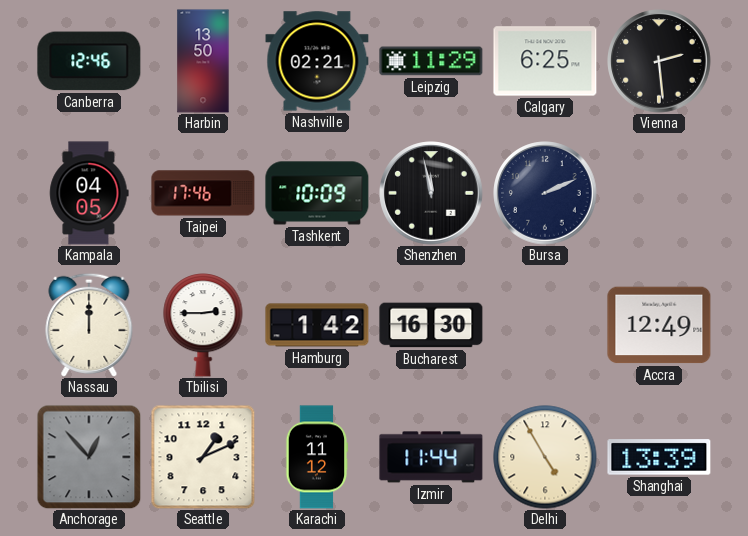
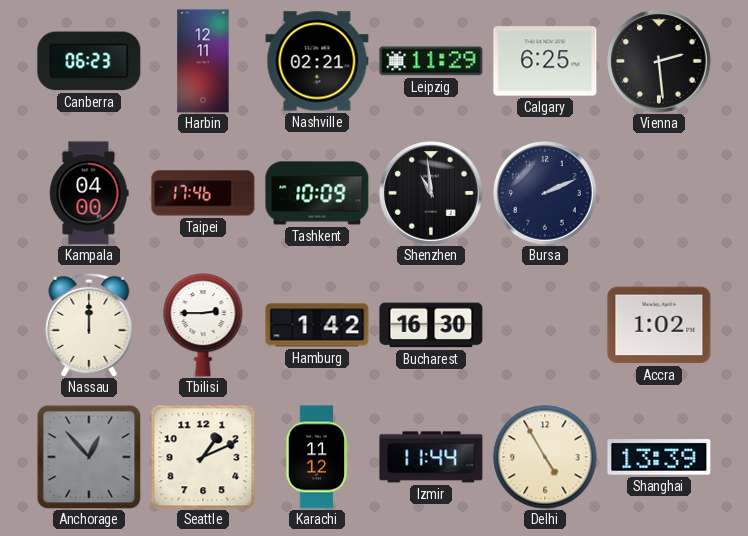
Canberra: 12:46 -> 06:23
Harbin: 13:50 -> 12:11
Kampala: 04:05 -> 04:00
Shenzhen: 11:58 -> 10:59
Accra: 12:49 -> 1:02
